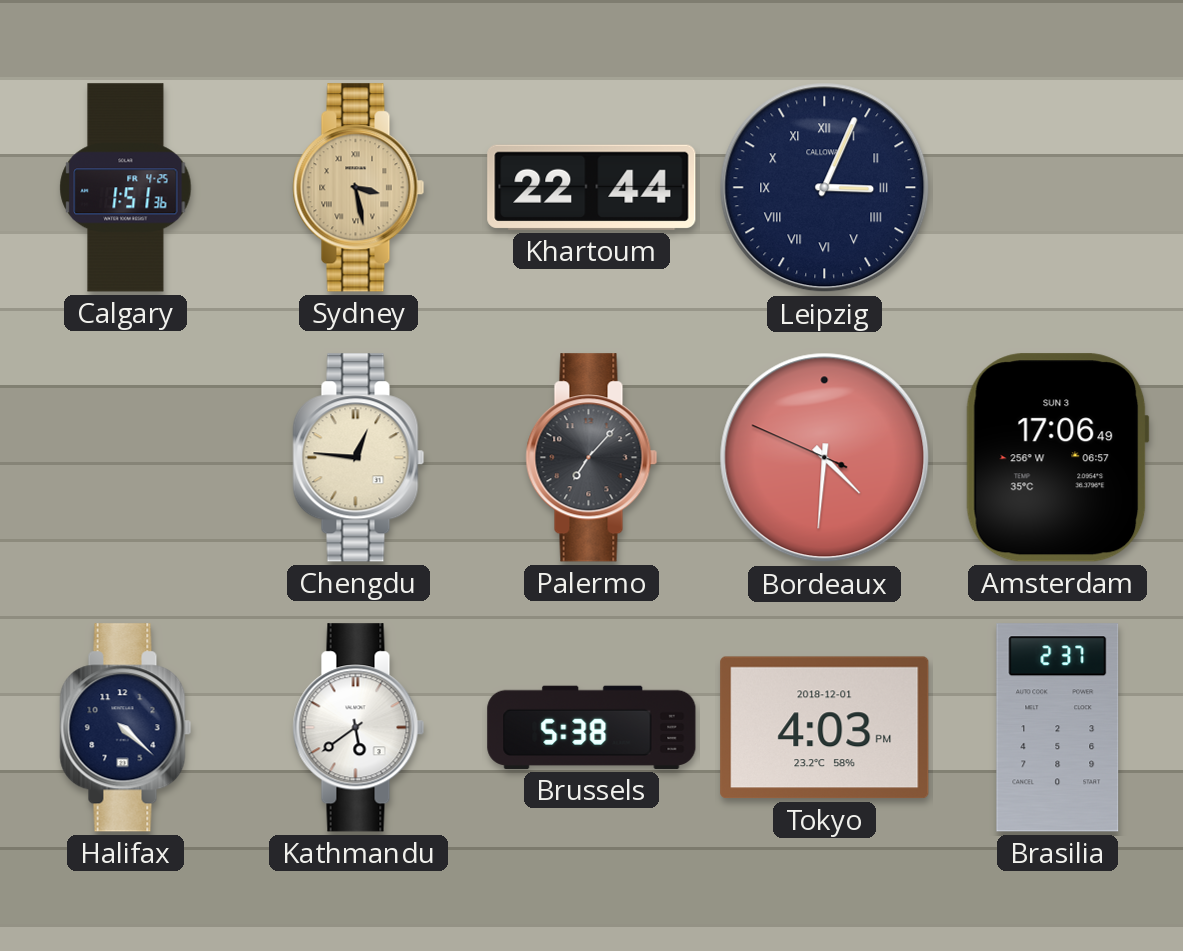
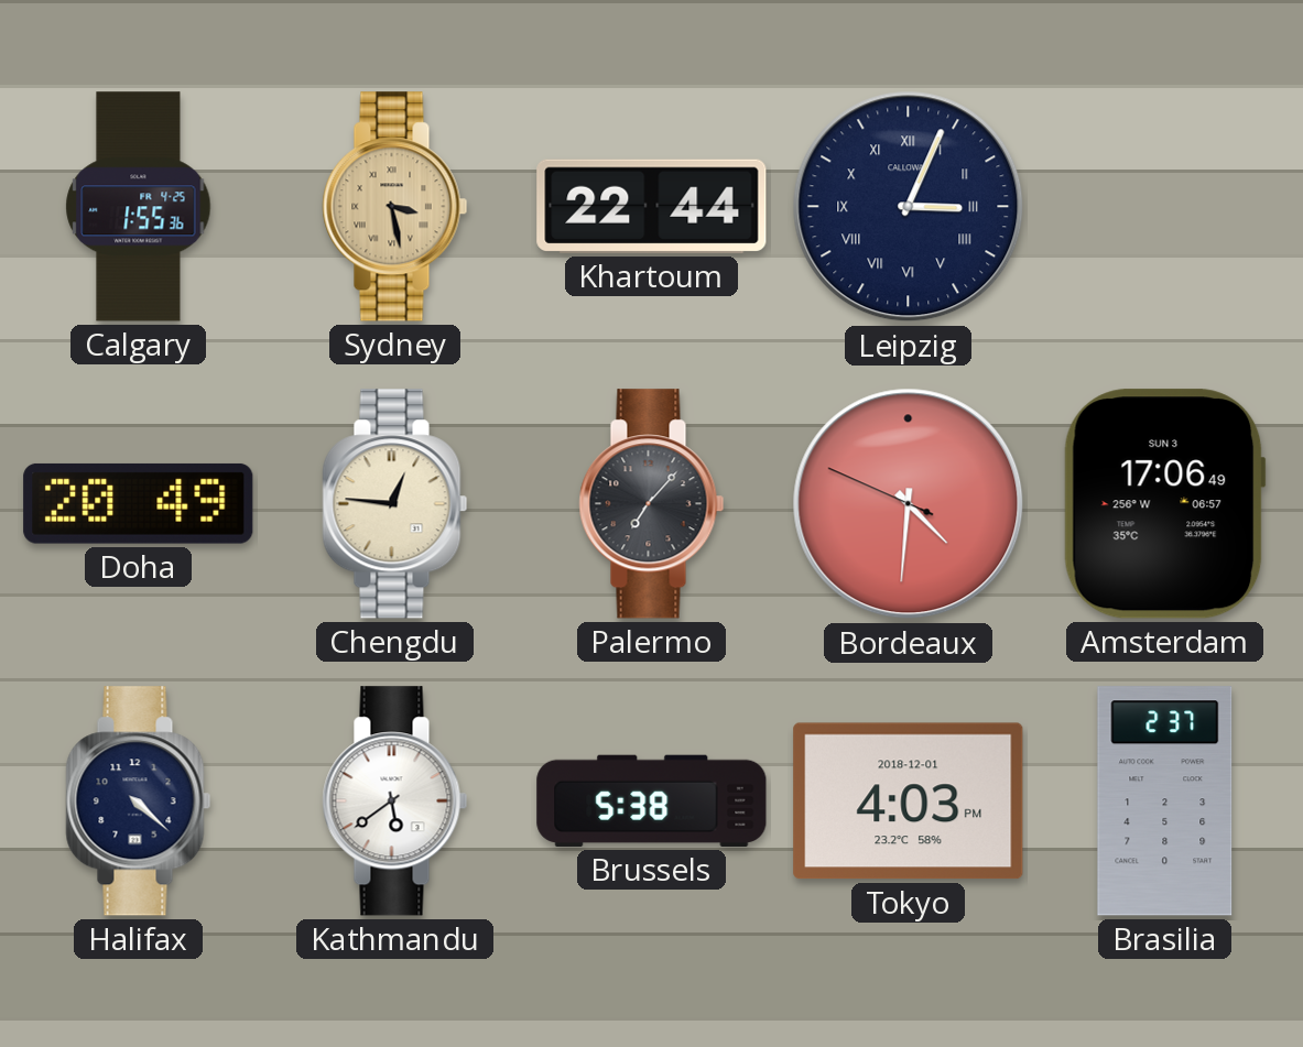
Calgary: 1:51 -> 1:55
Doha: none -> 20:49
